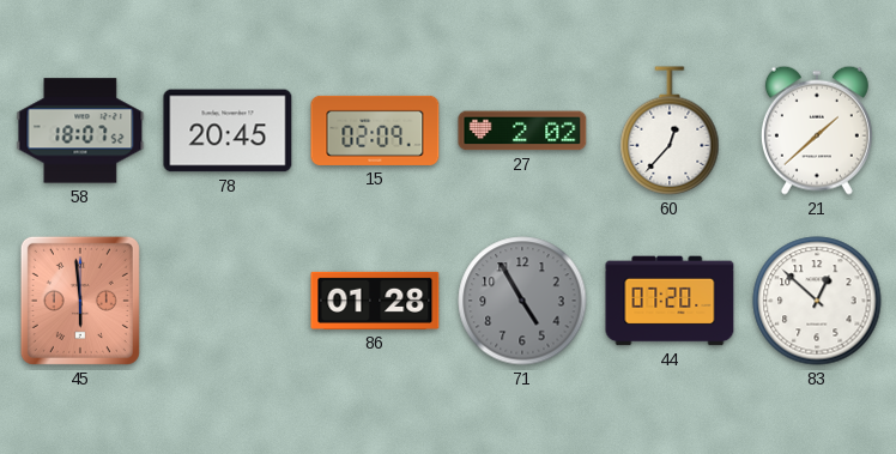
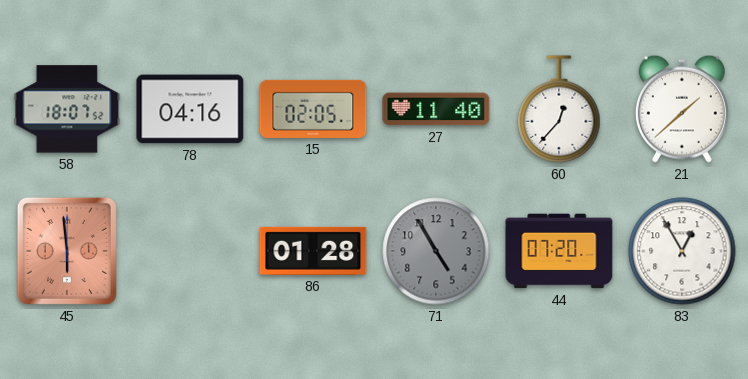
78: 20:45 -> 04:16
15: 02:09 -> 02:05
27: 2:02 -> 11:40
83: 12:52 -> 12:55
